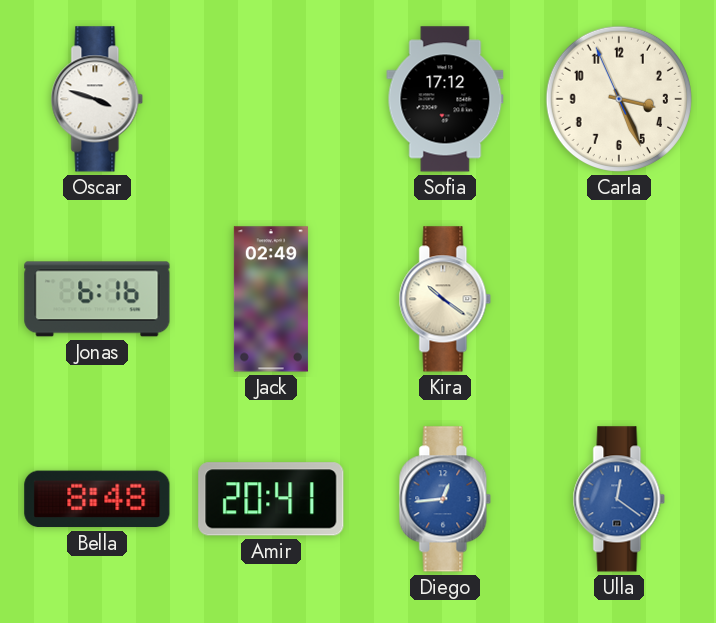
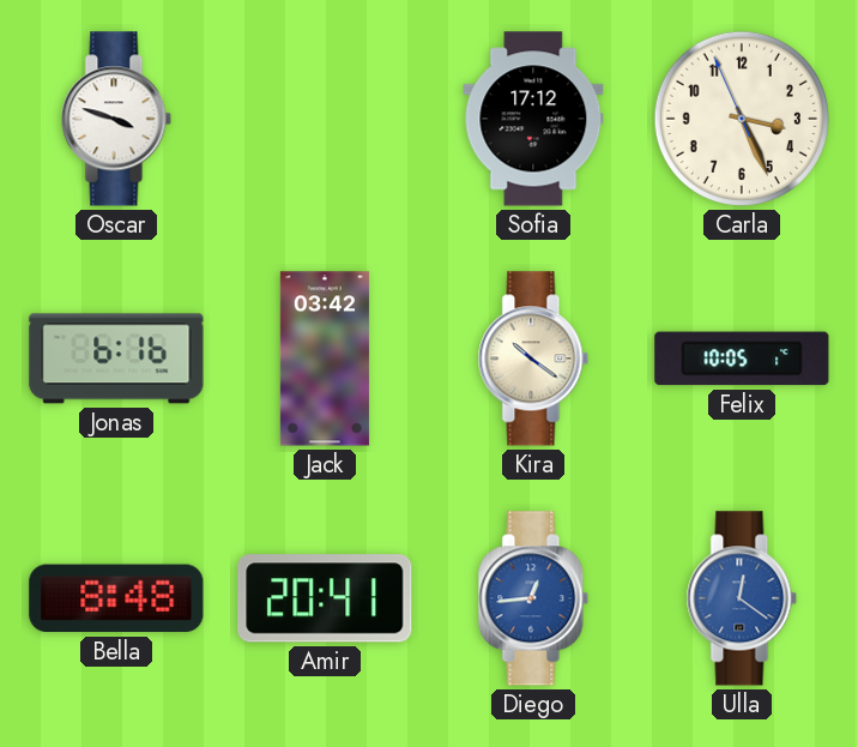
Jack: 02:49 -> 03:42
Felix: none -> 10:05
